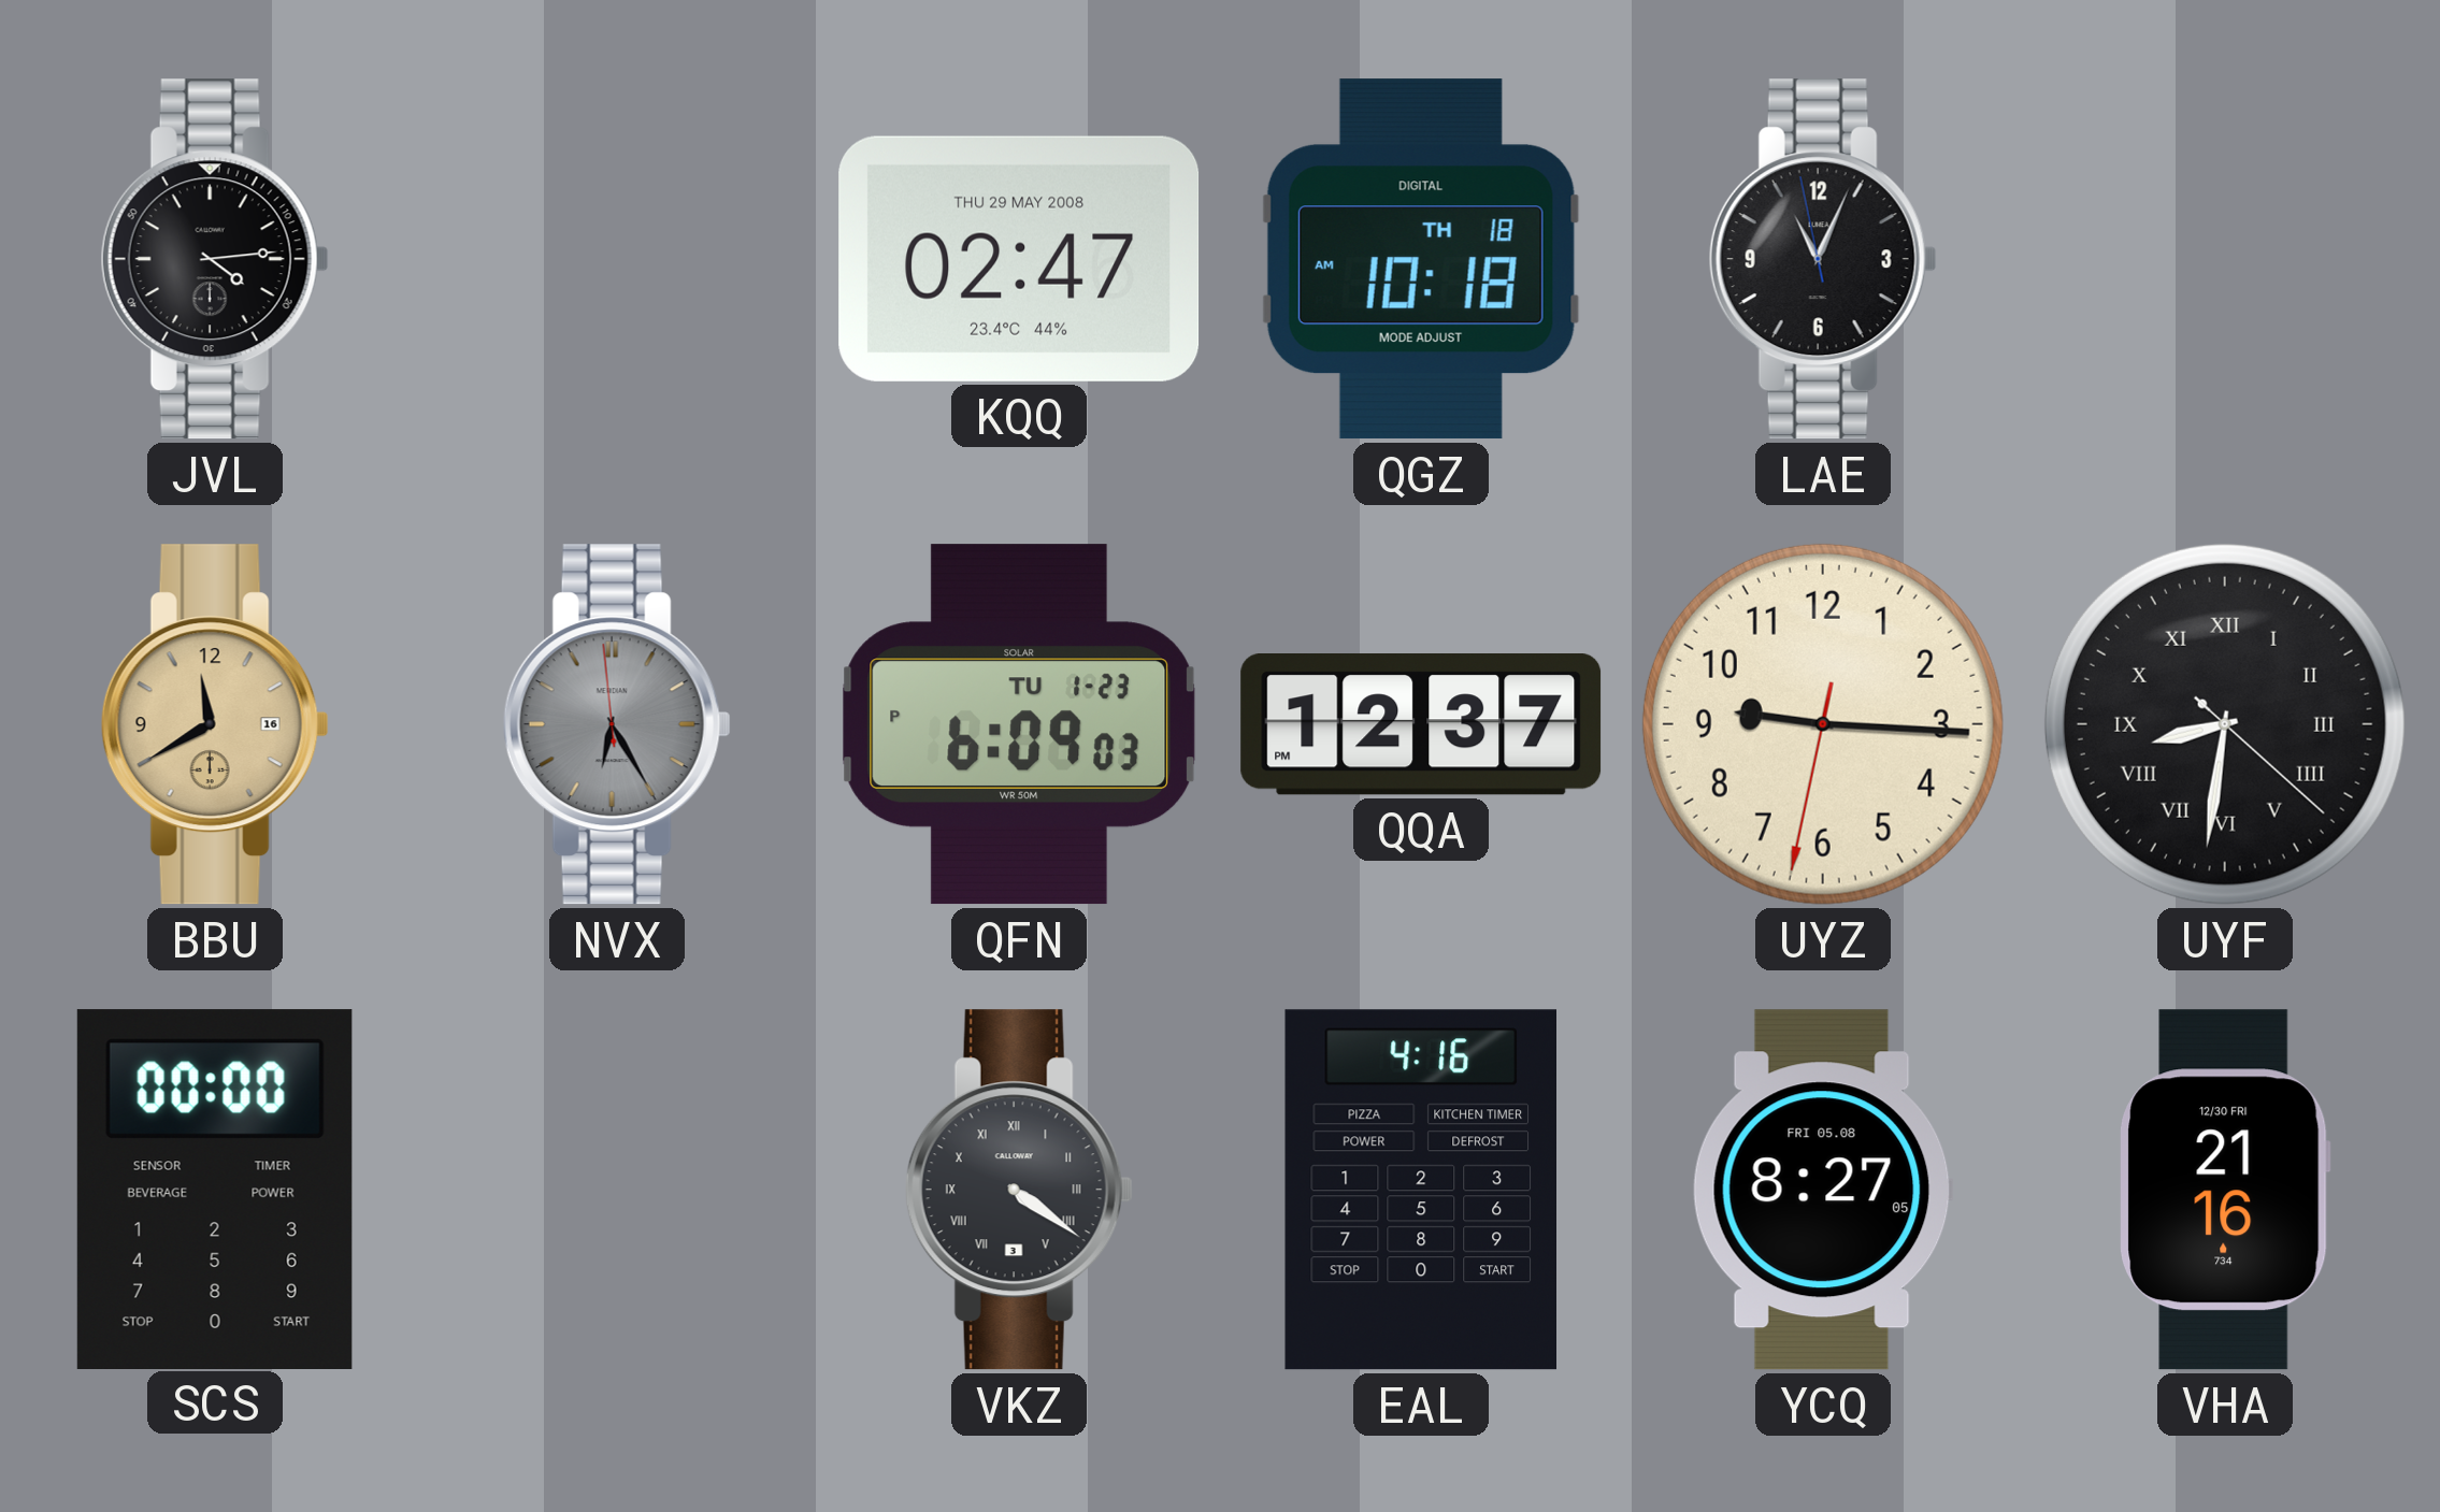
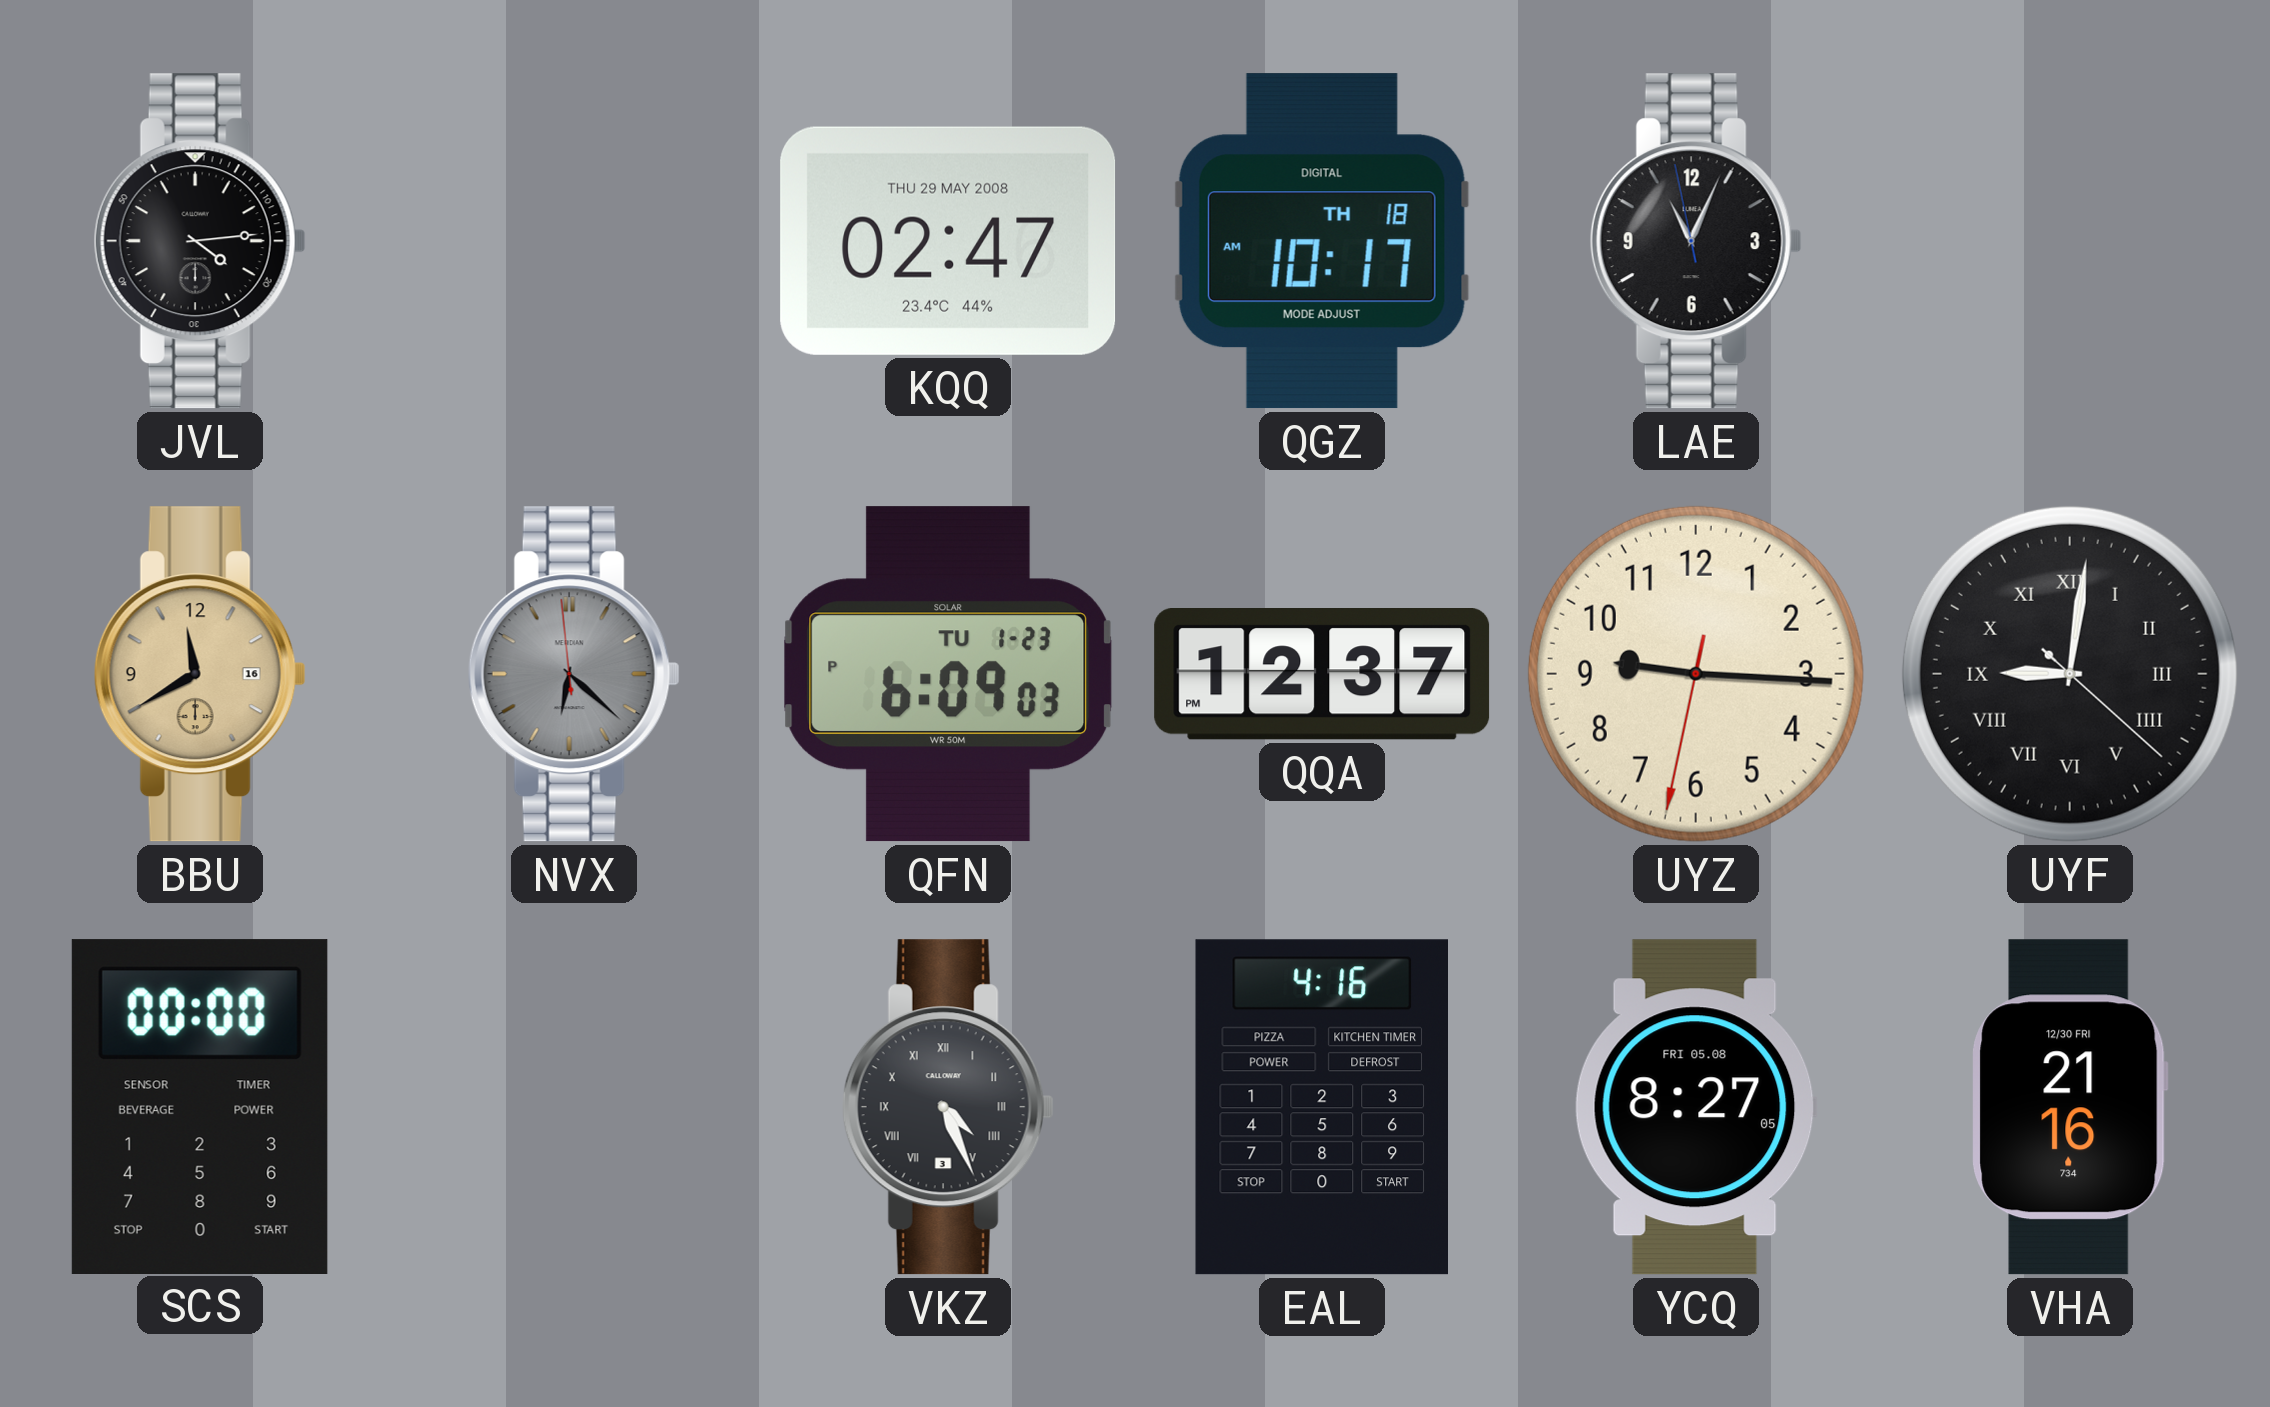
QGZ: 10:18 -> 10:17
NVX: 6:24 -> 6:21
UYF: 8:31 -> 9:01
VKZ: 4:21 -> 4:26
